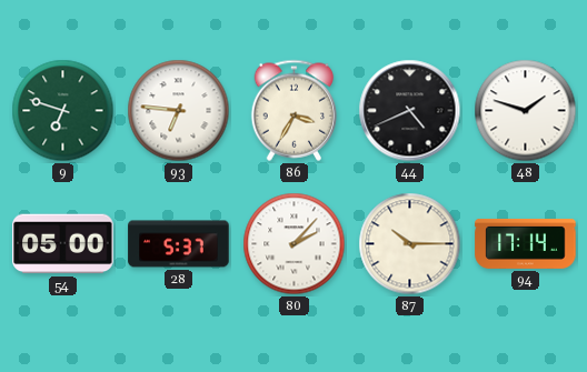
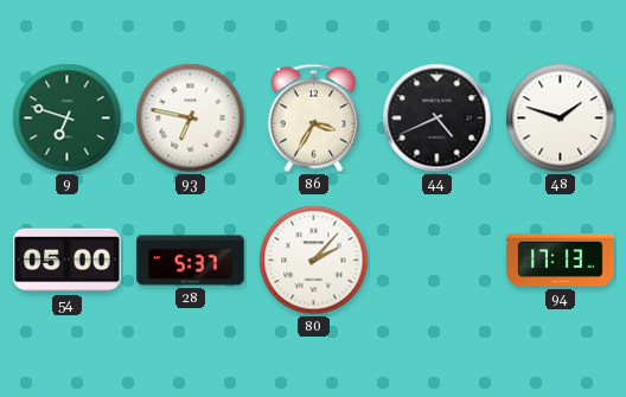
93: 6:46 -> 6:47
87: 10:15 -> none
94: 17:14 -> 17:13
